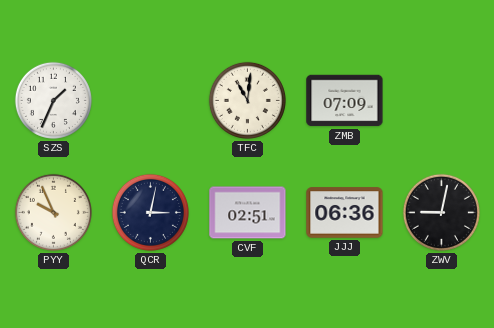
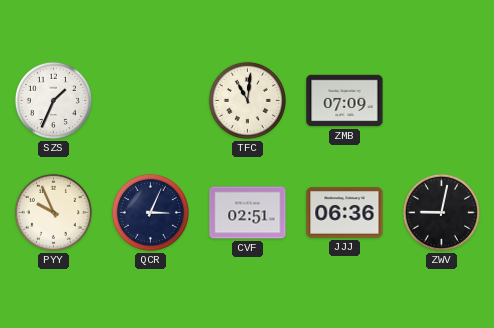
QCR: 3:02 -> 3:04
